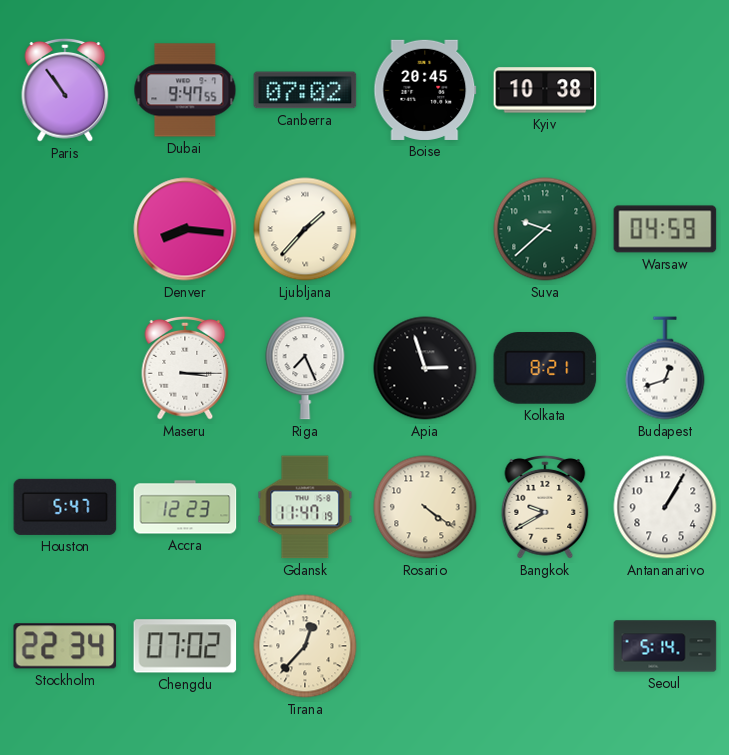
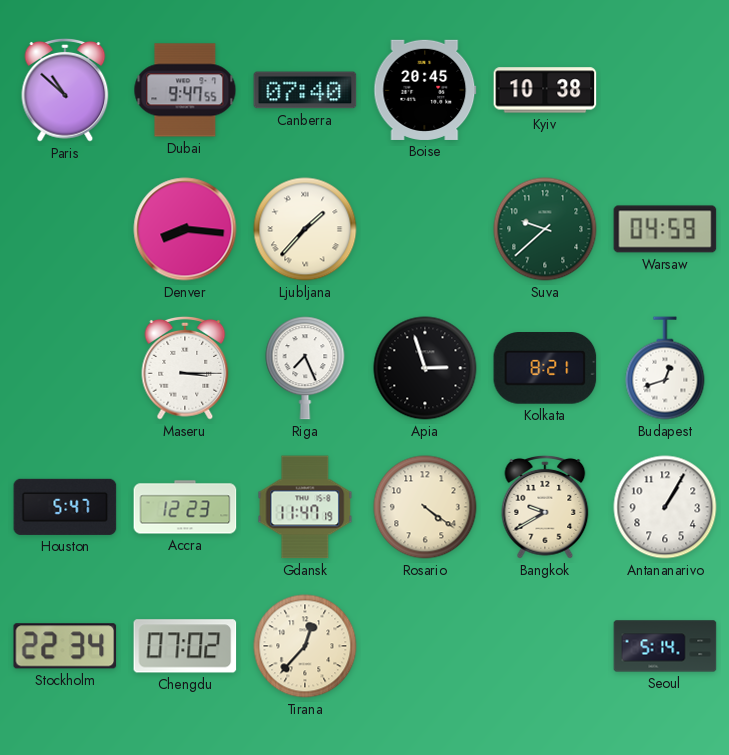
Paris: 10:54 -> 10:52
Canberra: 07:02 -> 07:40
